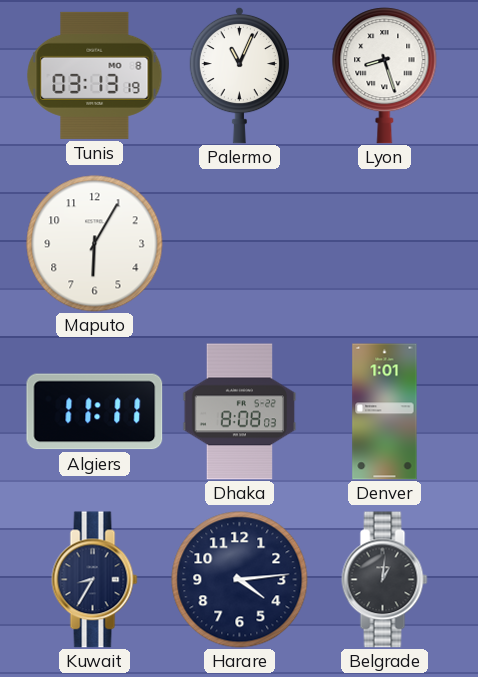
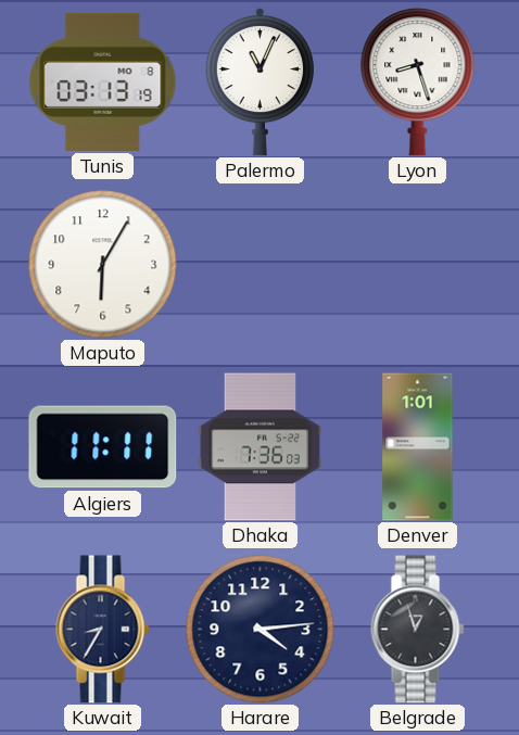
Dhaka: 8:08 -> 7:36
Belgrade: 1:01 -> 12:57
